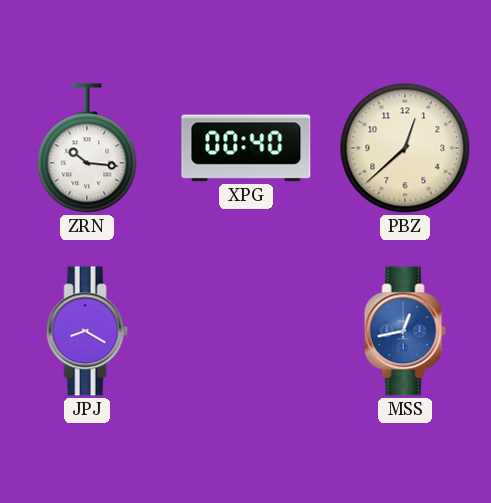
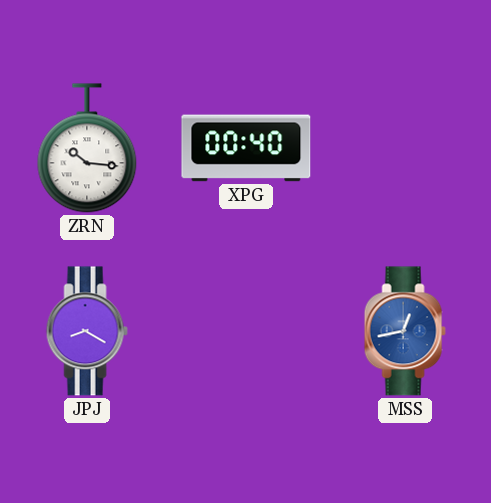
PBZ: 12:38 -> none
